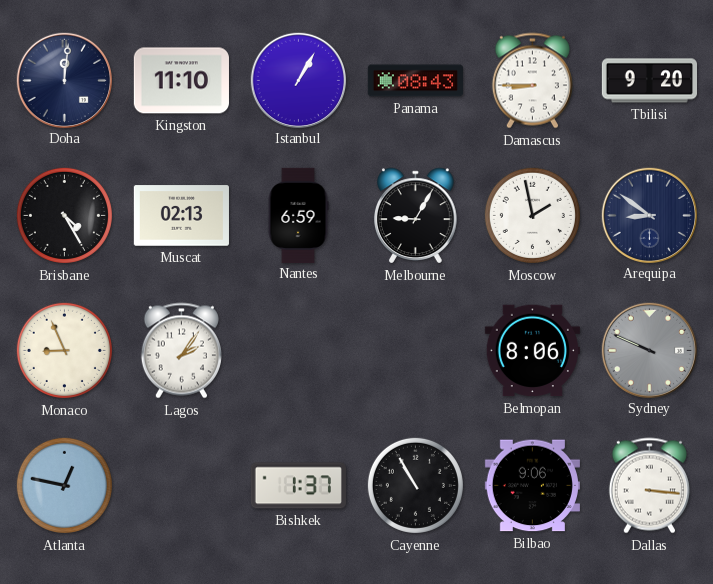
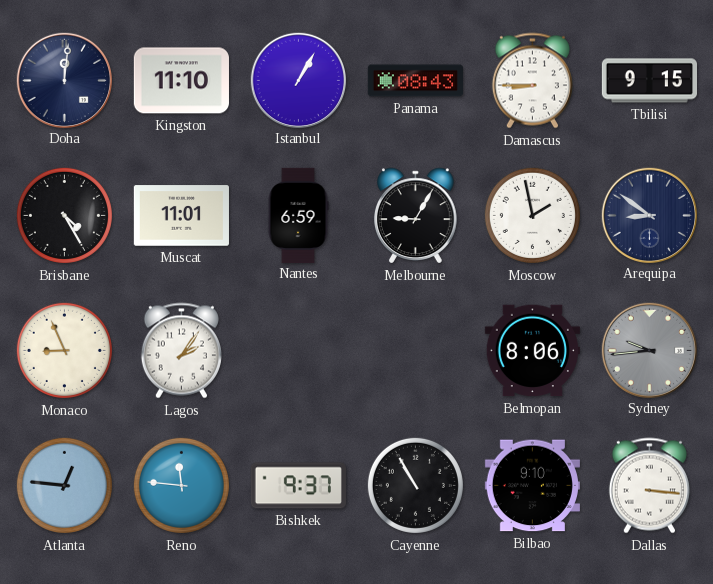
Tbilisi: 9:20 -> 9:15
Muscat: 02:13 -> 11:01
Sydney: 9:49 -> 9:44
Atlanta: 12:47 -> 12:46
Reno: none -> 11:46
Bishkek: 1:37 -> 9:37
Bilbao: 9:06 -> 9:10
